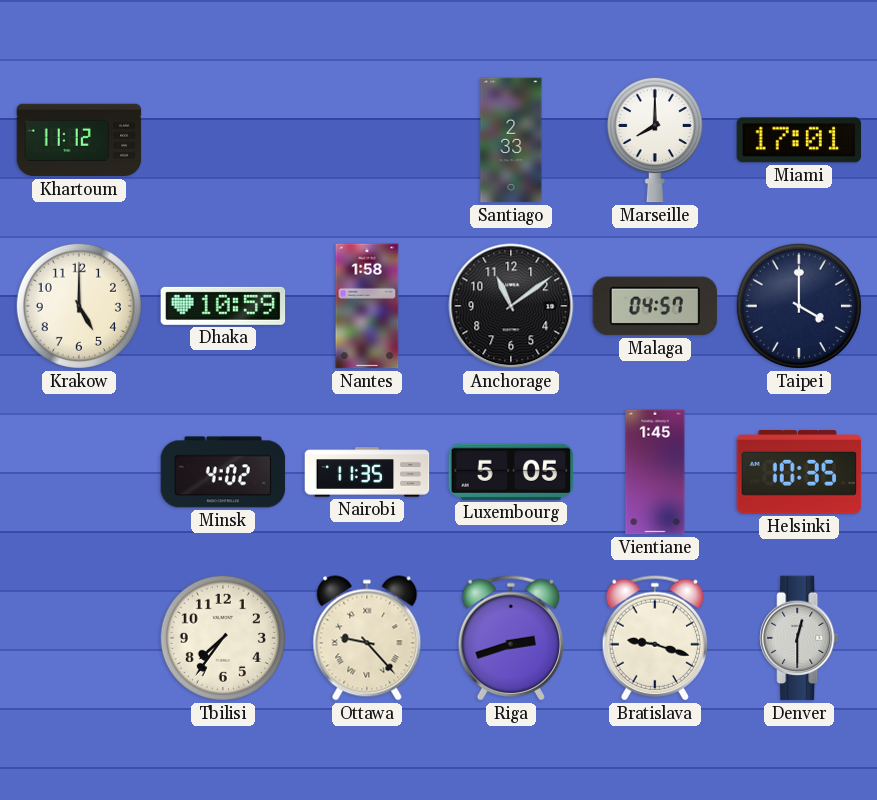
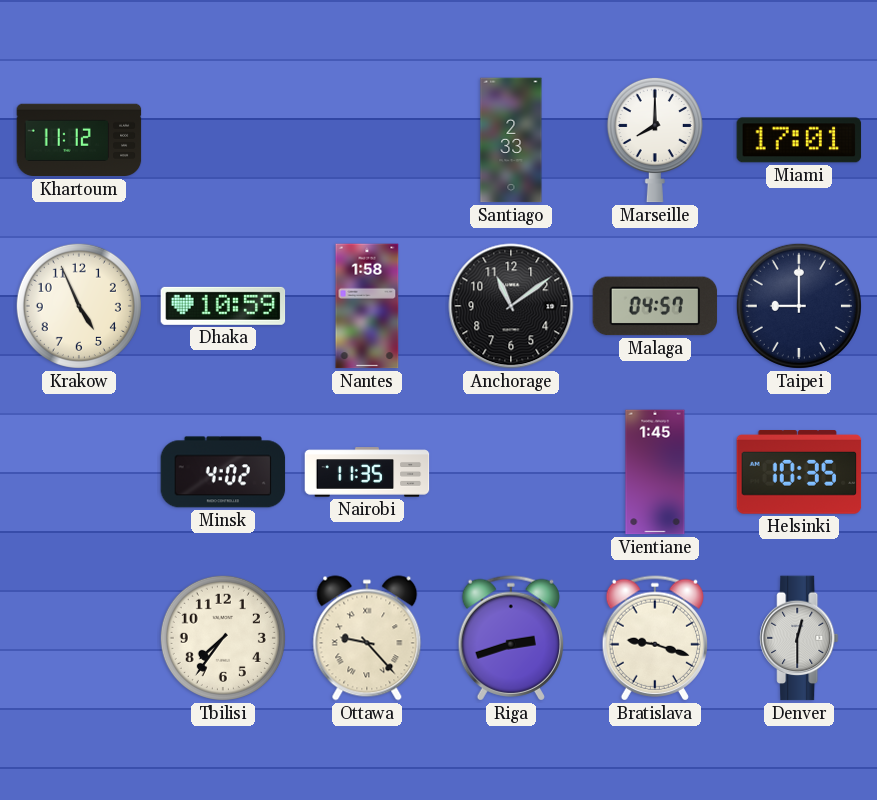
Krakow: 5:00 -> 4:56
Taipei: 4:00 -> 9:00
Luxembourg: 5:05 -> none
